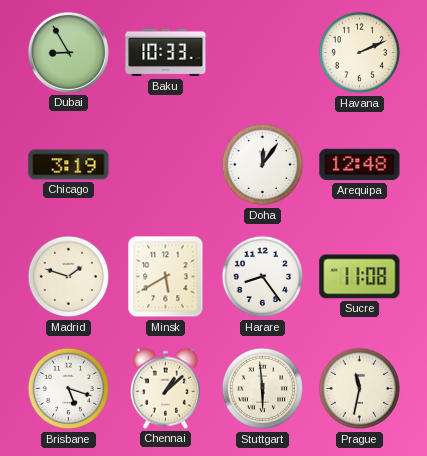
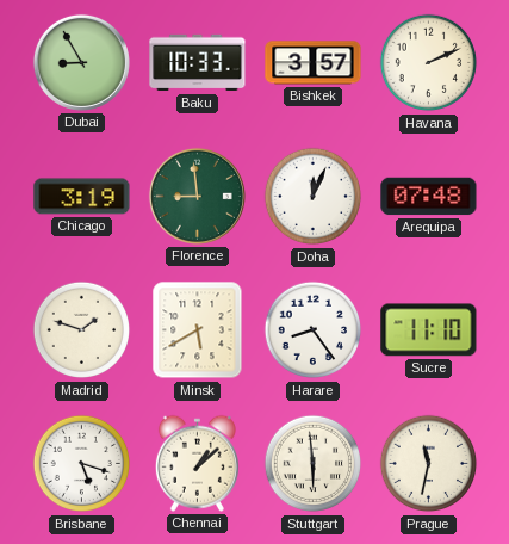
Bishkek: none -> 3:57
Florence: none -> 8:59
Doha: 12:06 -> 12:04
Arequipa: 12:48 -> 07:48
Sucre: 11:08 -> 11:10
